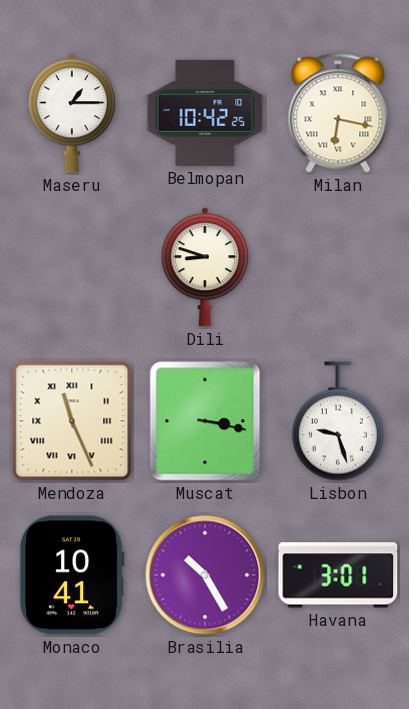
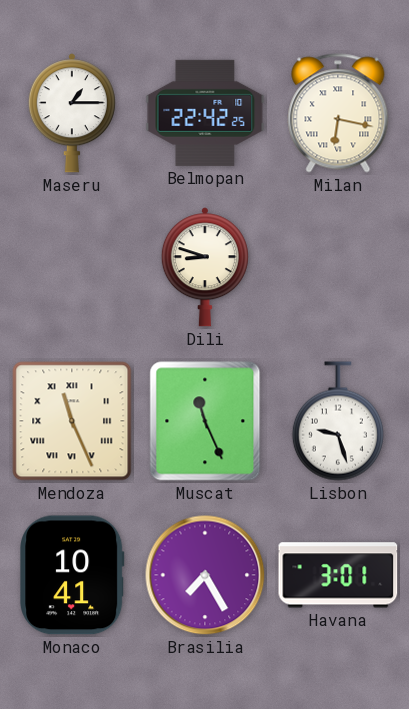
Belmopan: 10:42 -> 22:42
Muscat: 3:17 -> 11:26
Brasilia: 10:25 -> 7:25
